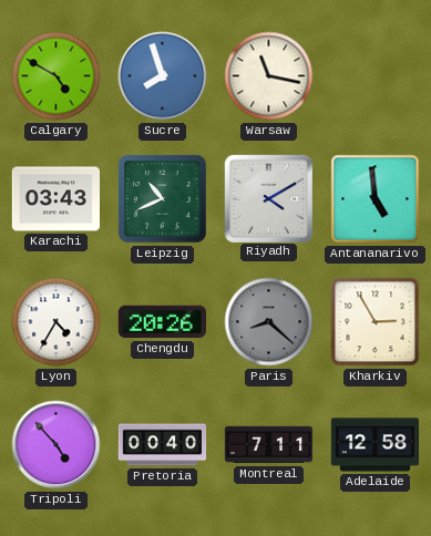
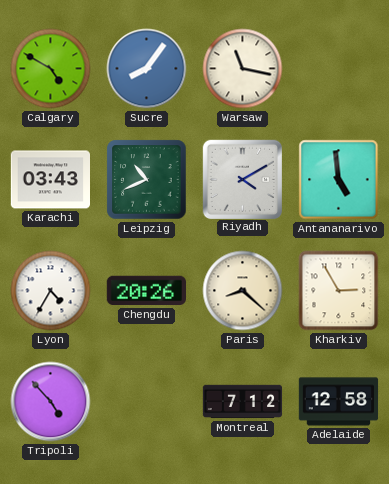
Sucre: 7:57 -> 8:06
Paris dial: grey -> cream
Pretoria: 00:40 -> none
Montreal: 7:11 -> 7:12
